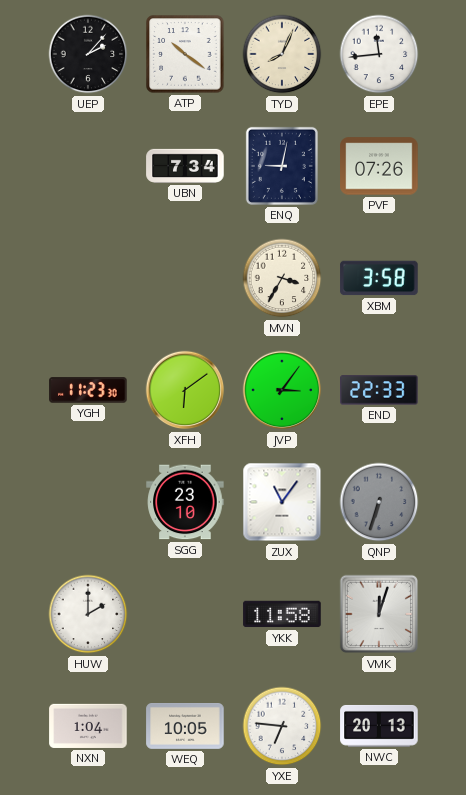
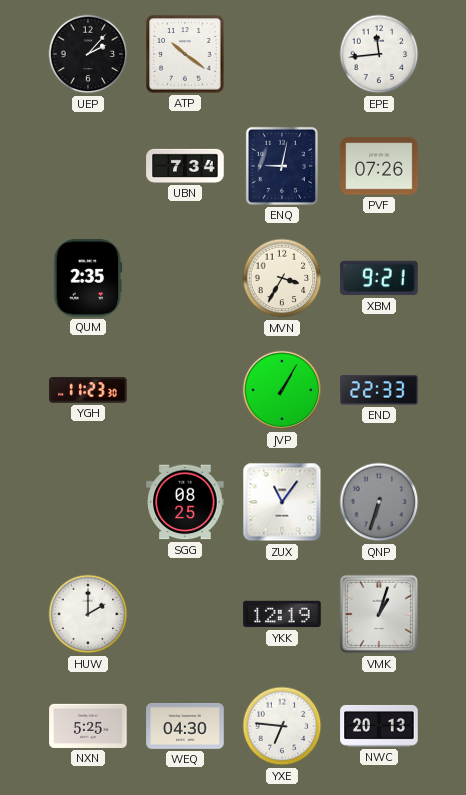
TYD: 8:04 -> none
QUM: none -> 2:35
XBM: 3:58 -> 9:21
XFH: 6:09 -> none
JVP: 3:06 -> 1:05
SGG: 23:10 -> 08:25
YKK: 11:58 -> 12:19
VMK: 12:03 -> 1:03
NXN: 1:04 -> 5:25
WEQ: 10:05 -> 04:30
